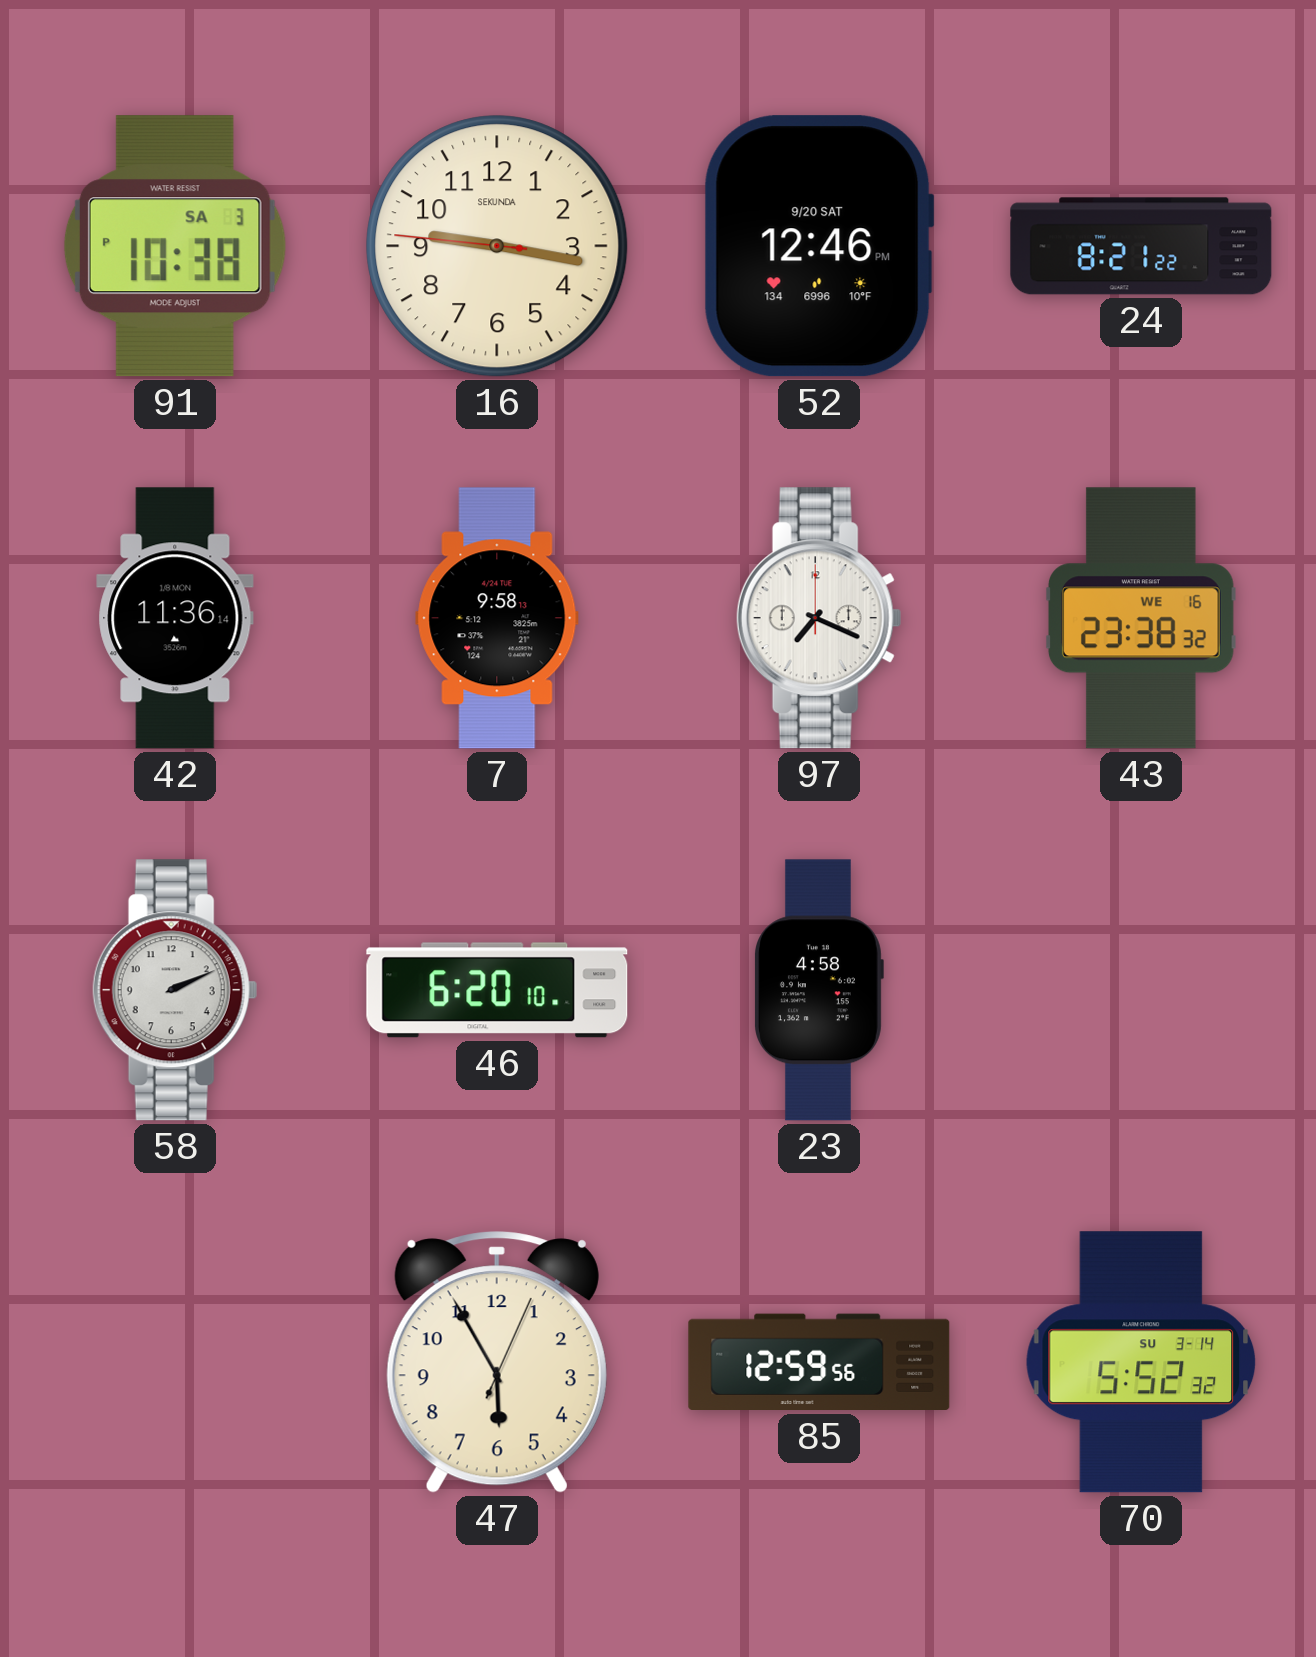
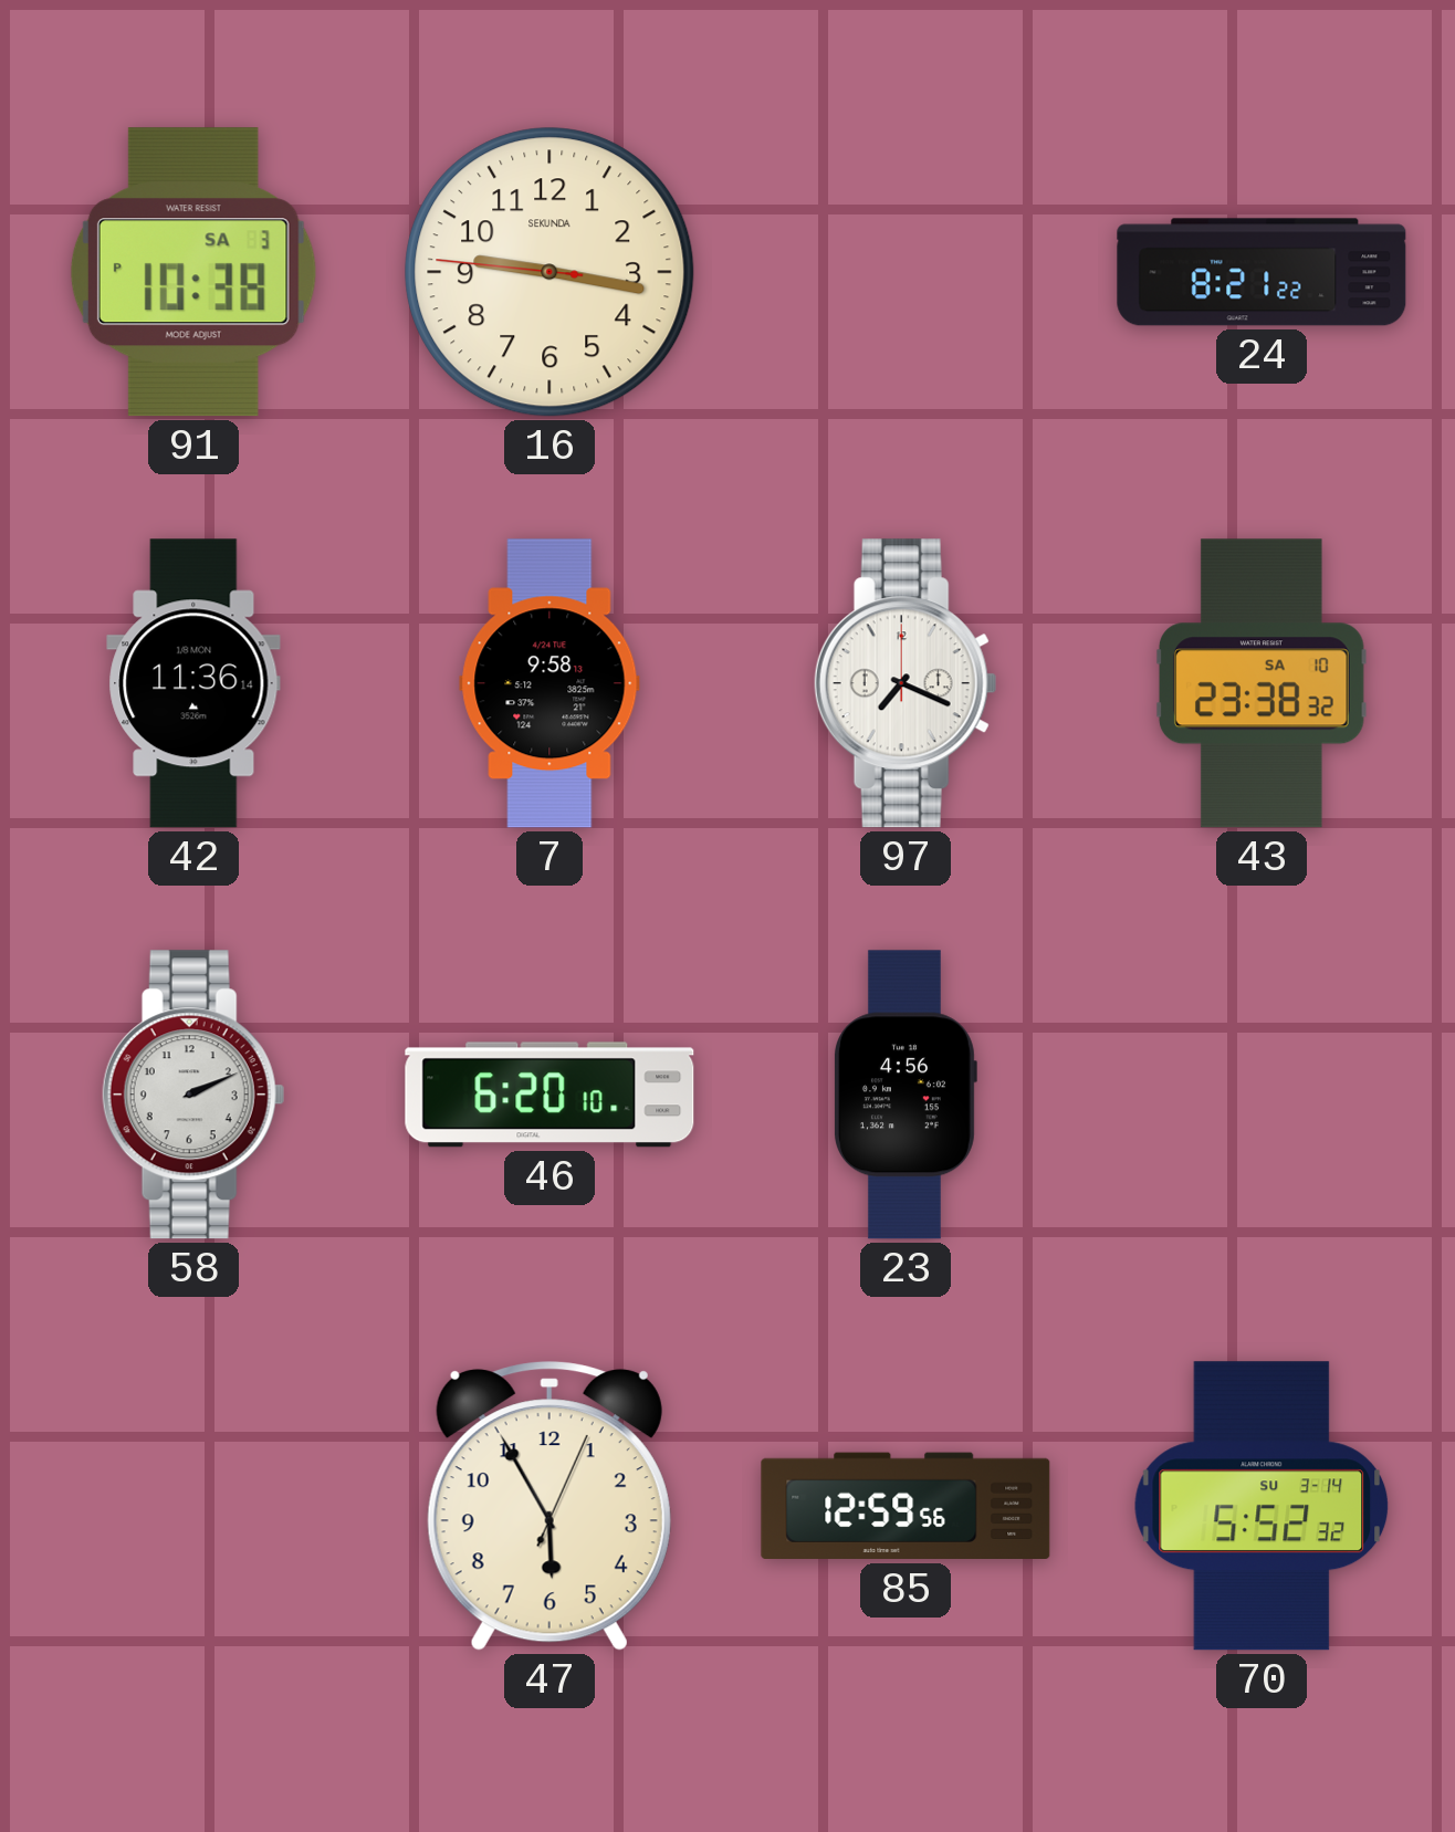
52: 12:46 -> none
43 date: WE 16 -> SA 10
23: 4:58 -> 4:56
